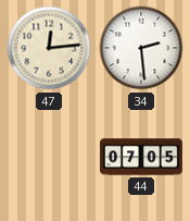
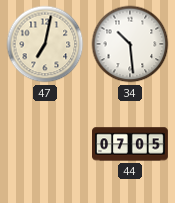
47: 12:14 -> 7:02
34: 2:29 -> 10:29
